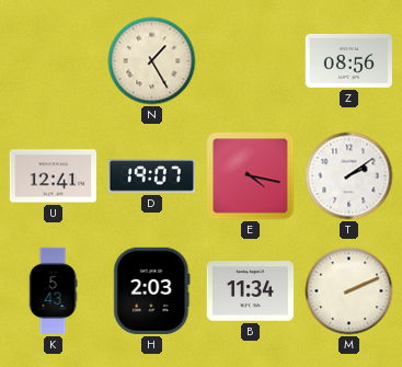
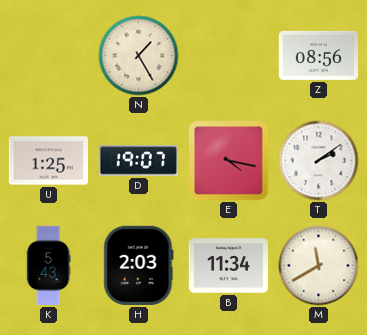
U: 12:41 -> 1:25
M: 2:11 -> 11:40
